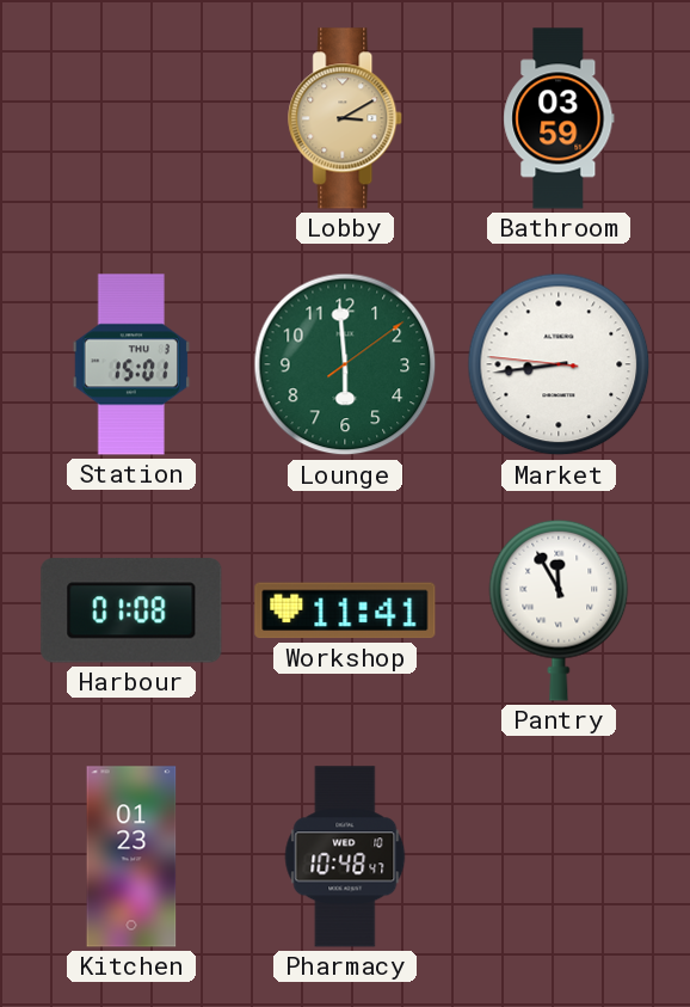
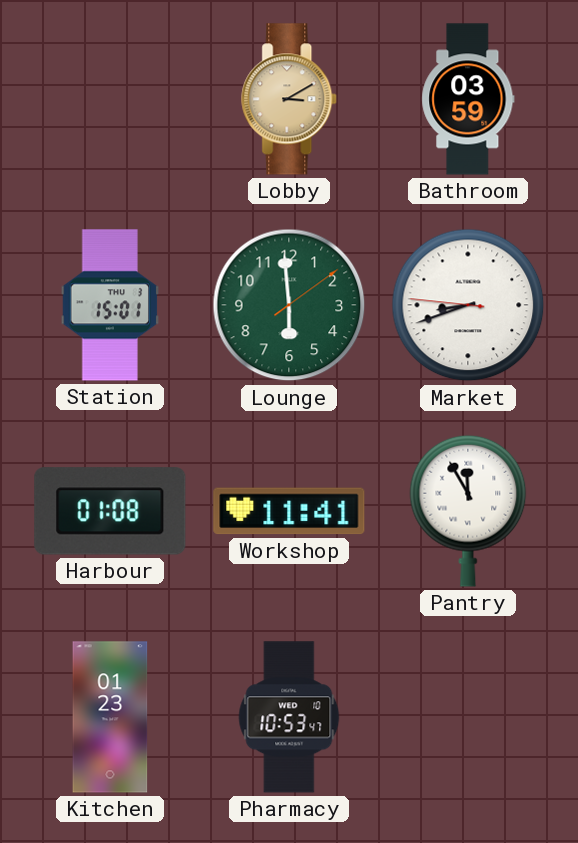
Market: 8:43 -> 8:41
Pharmacy: 10:48 -> 10:53
